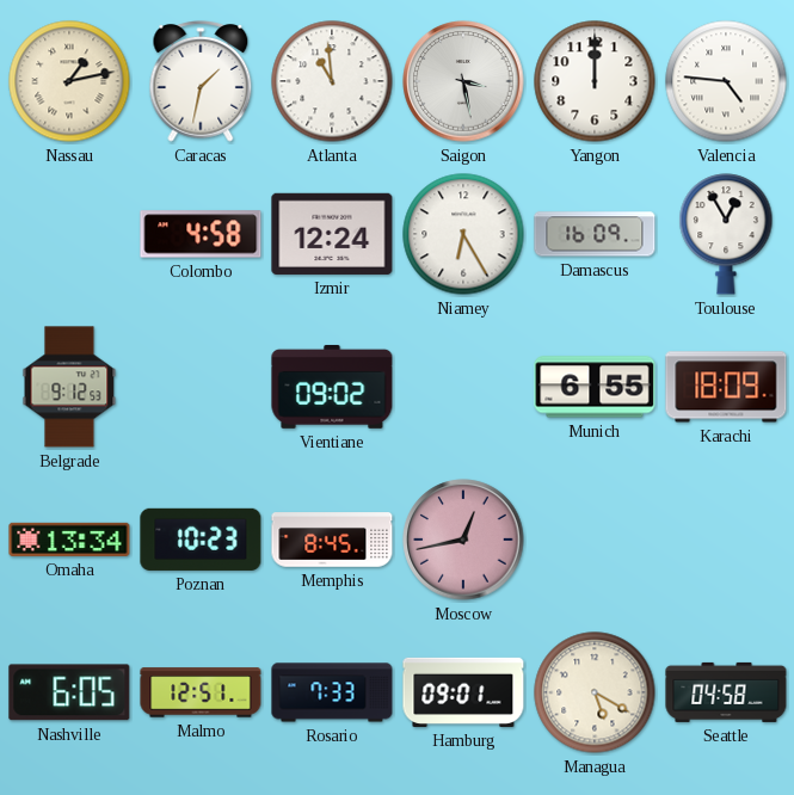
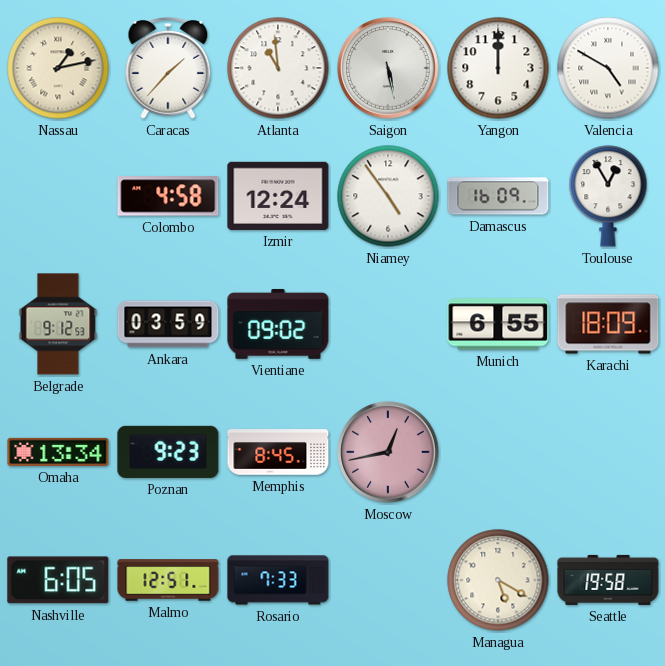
Caracas: 1:32 -> 1:37
Saigon: 3:28 -> 5:28
Valencia: 4:46 -> 4:50
Niamey: 6:25 -> 4:54
Ankara: none -> 03:59
Poznan: 10:23 -> 9:23
Hamburg: 09:01 -> none
Seattle: 04:58 -> 19:58
